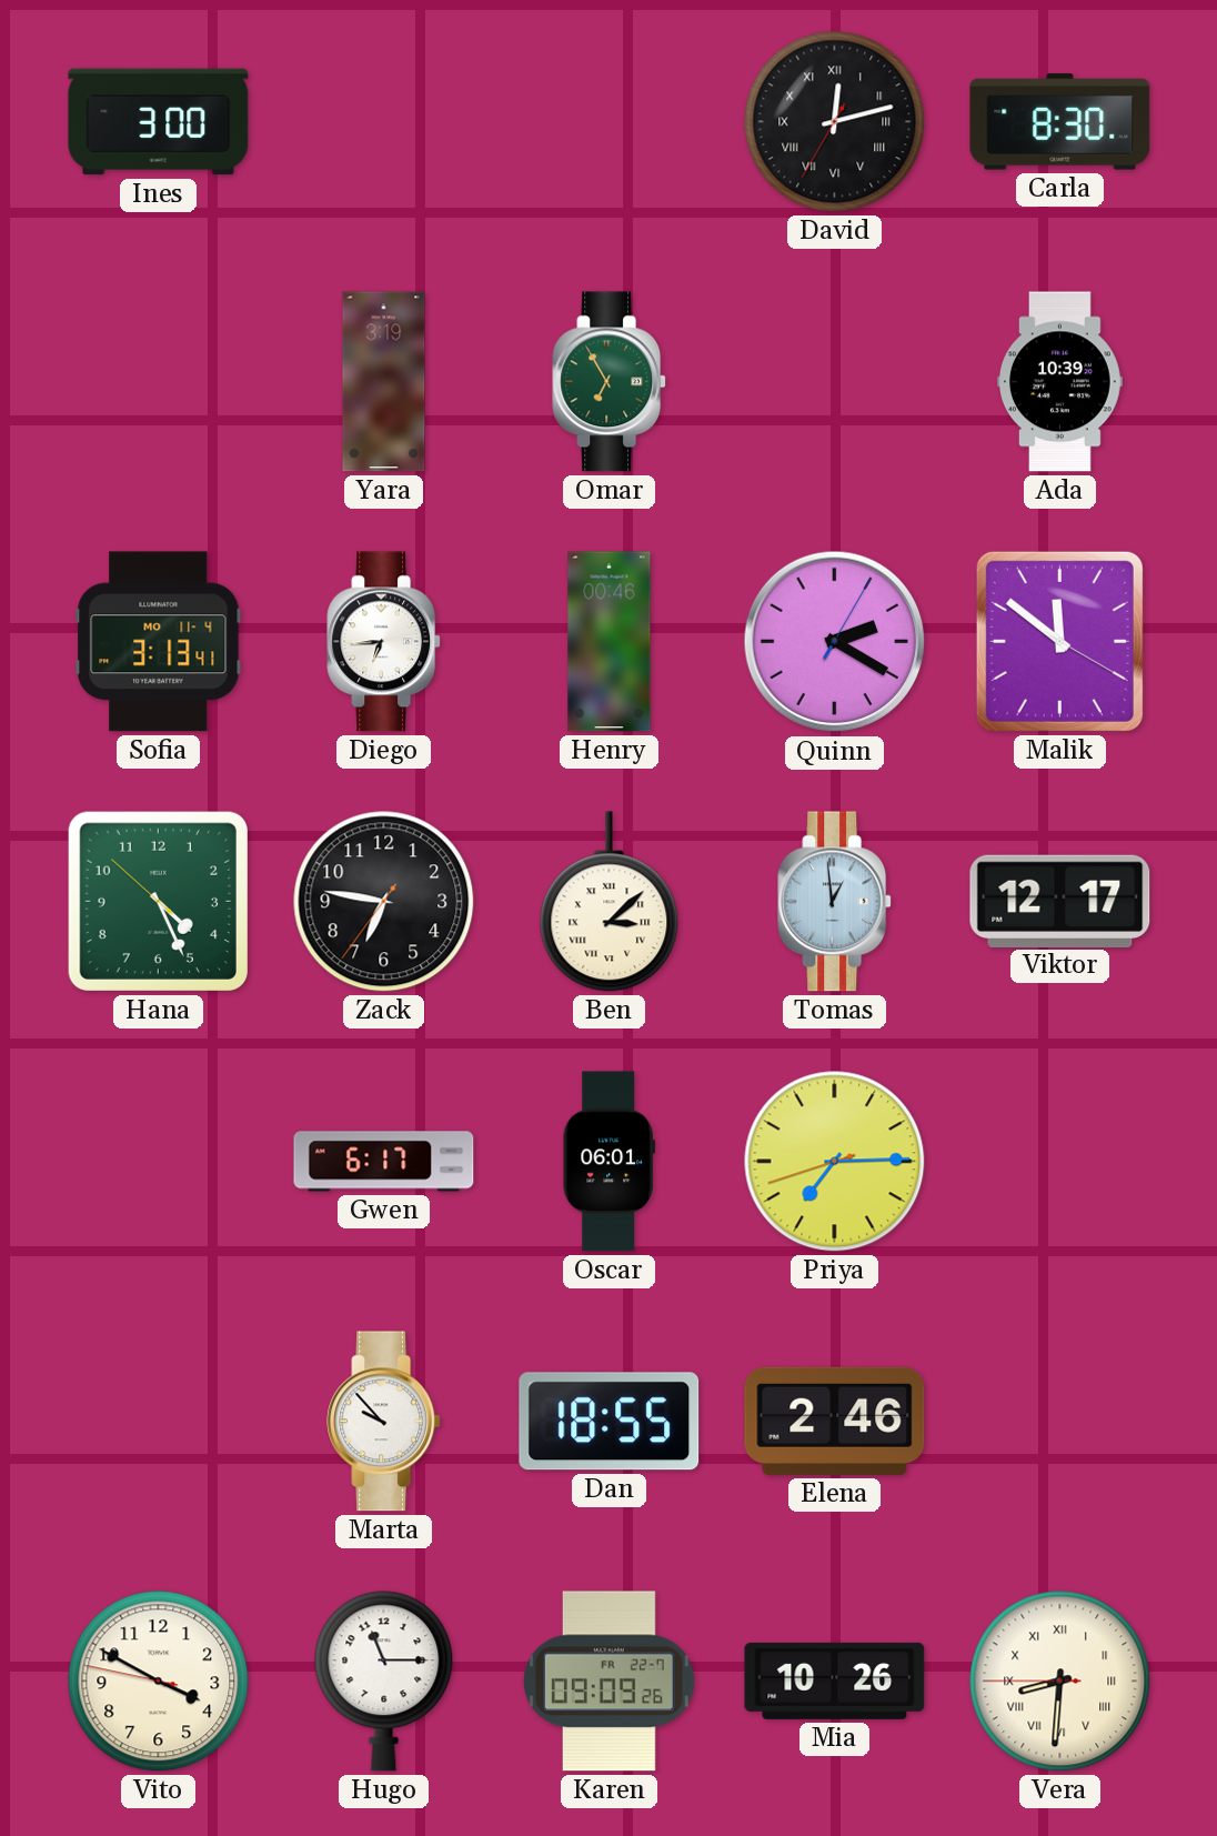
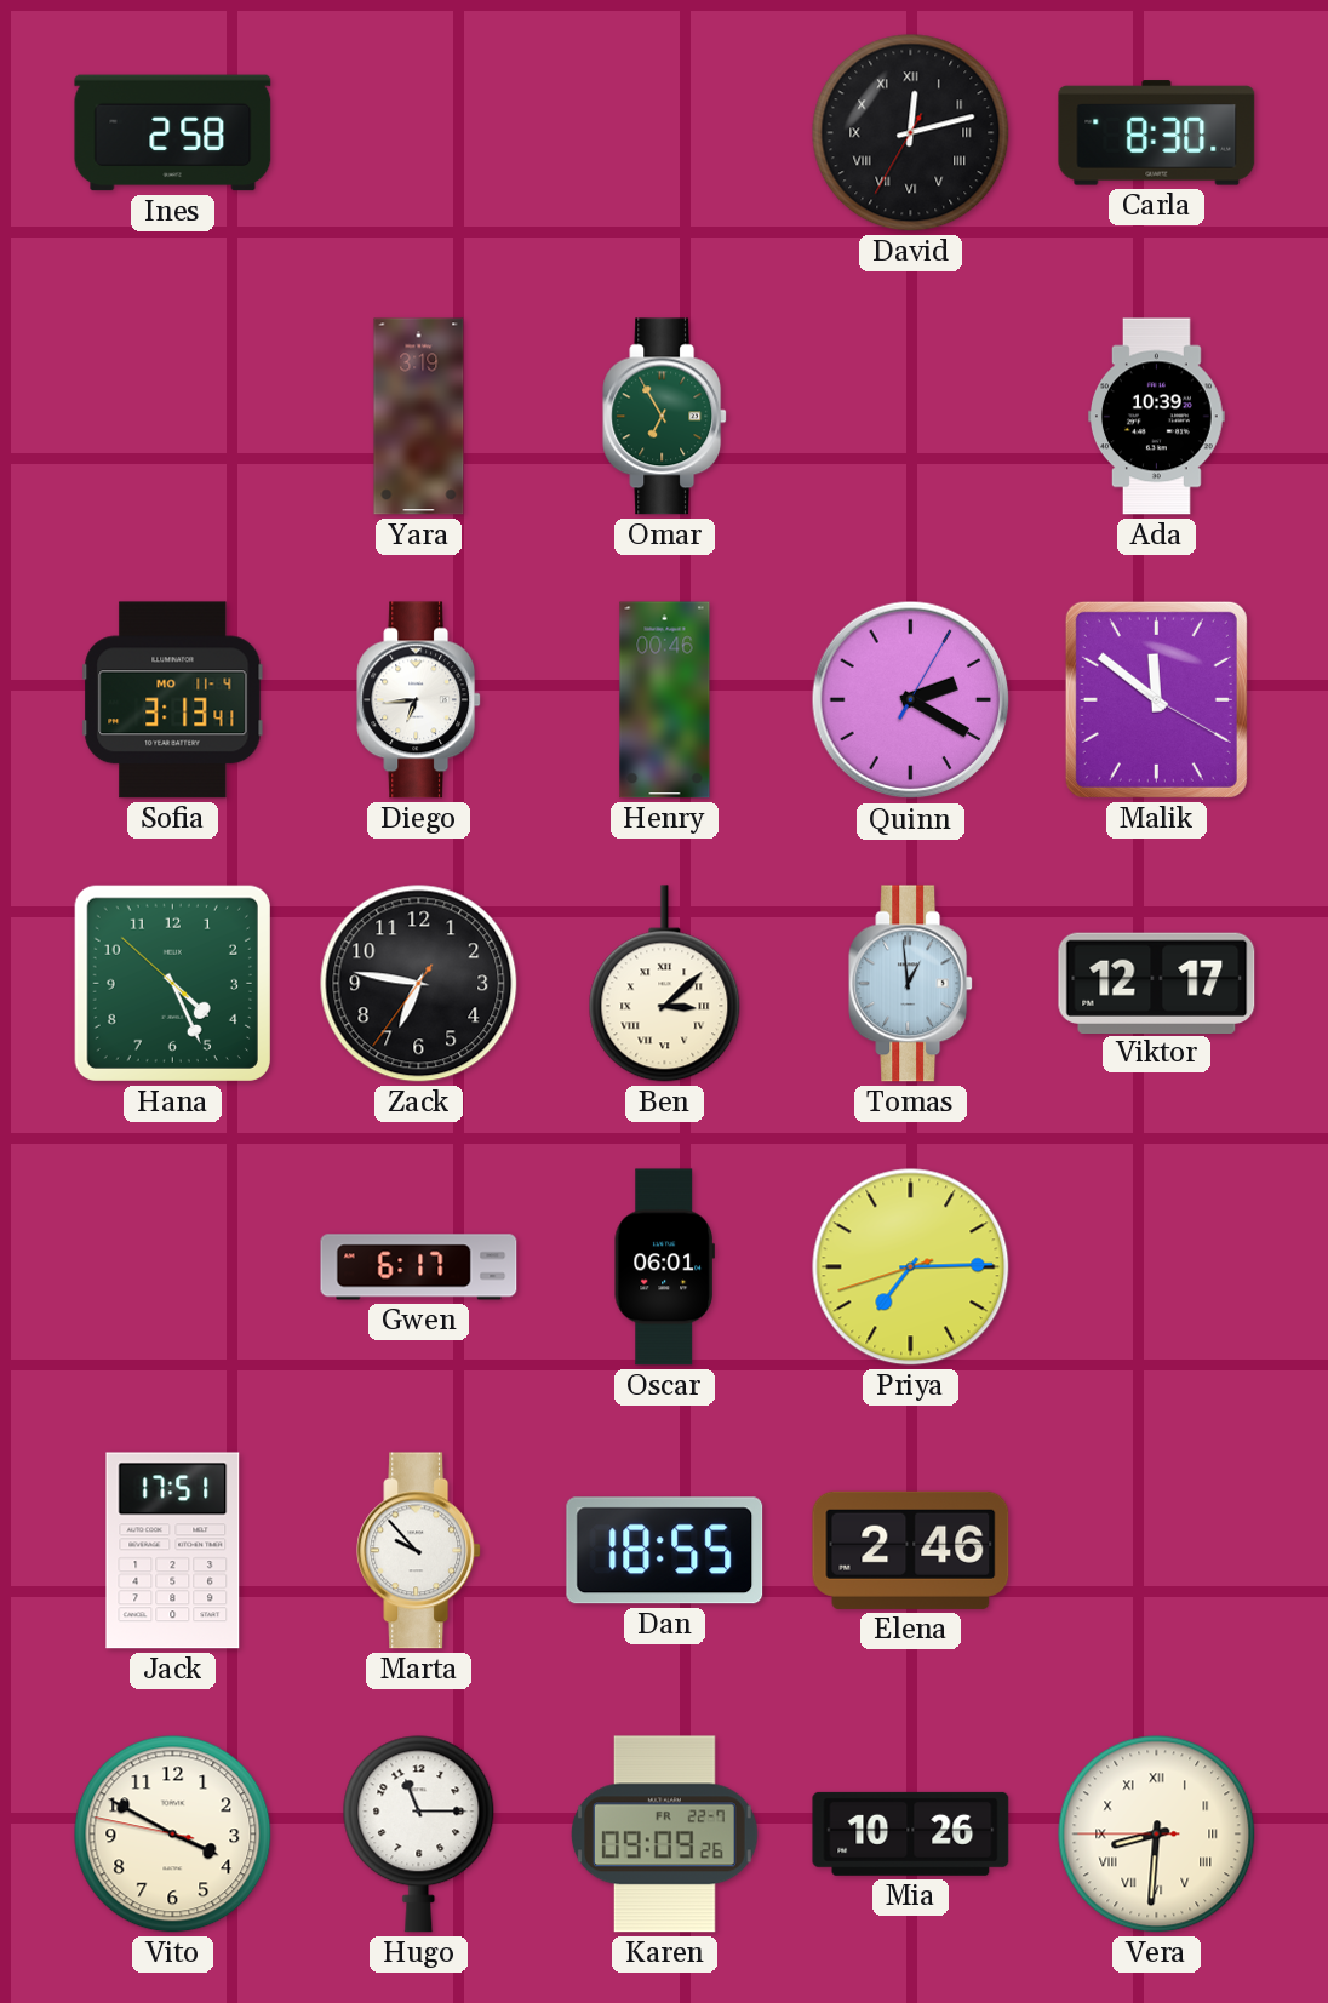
Ines: 3:00 -> 2:58
Jack: none -> 17:51
